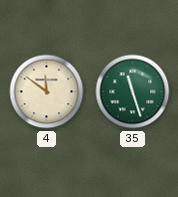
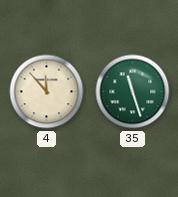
4: 11:51 -> 11:53
